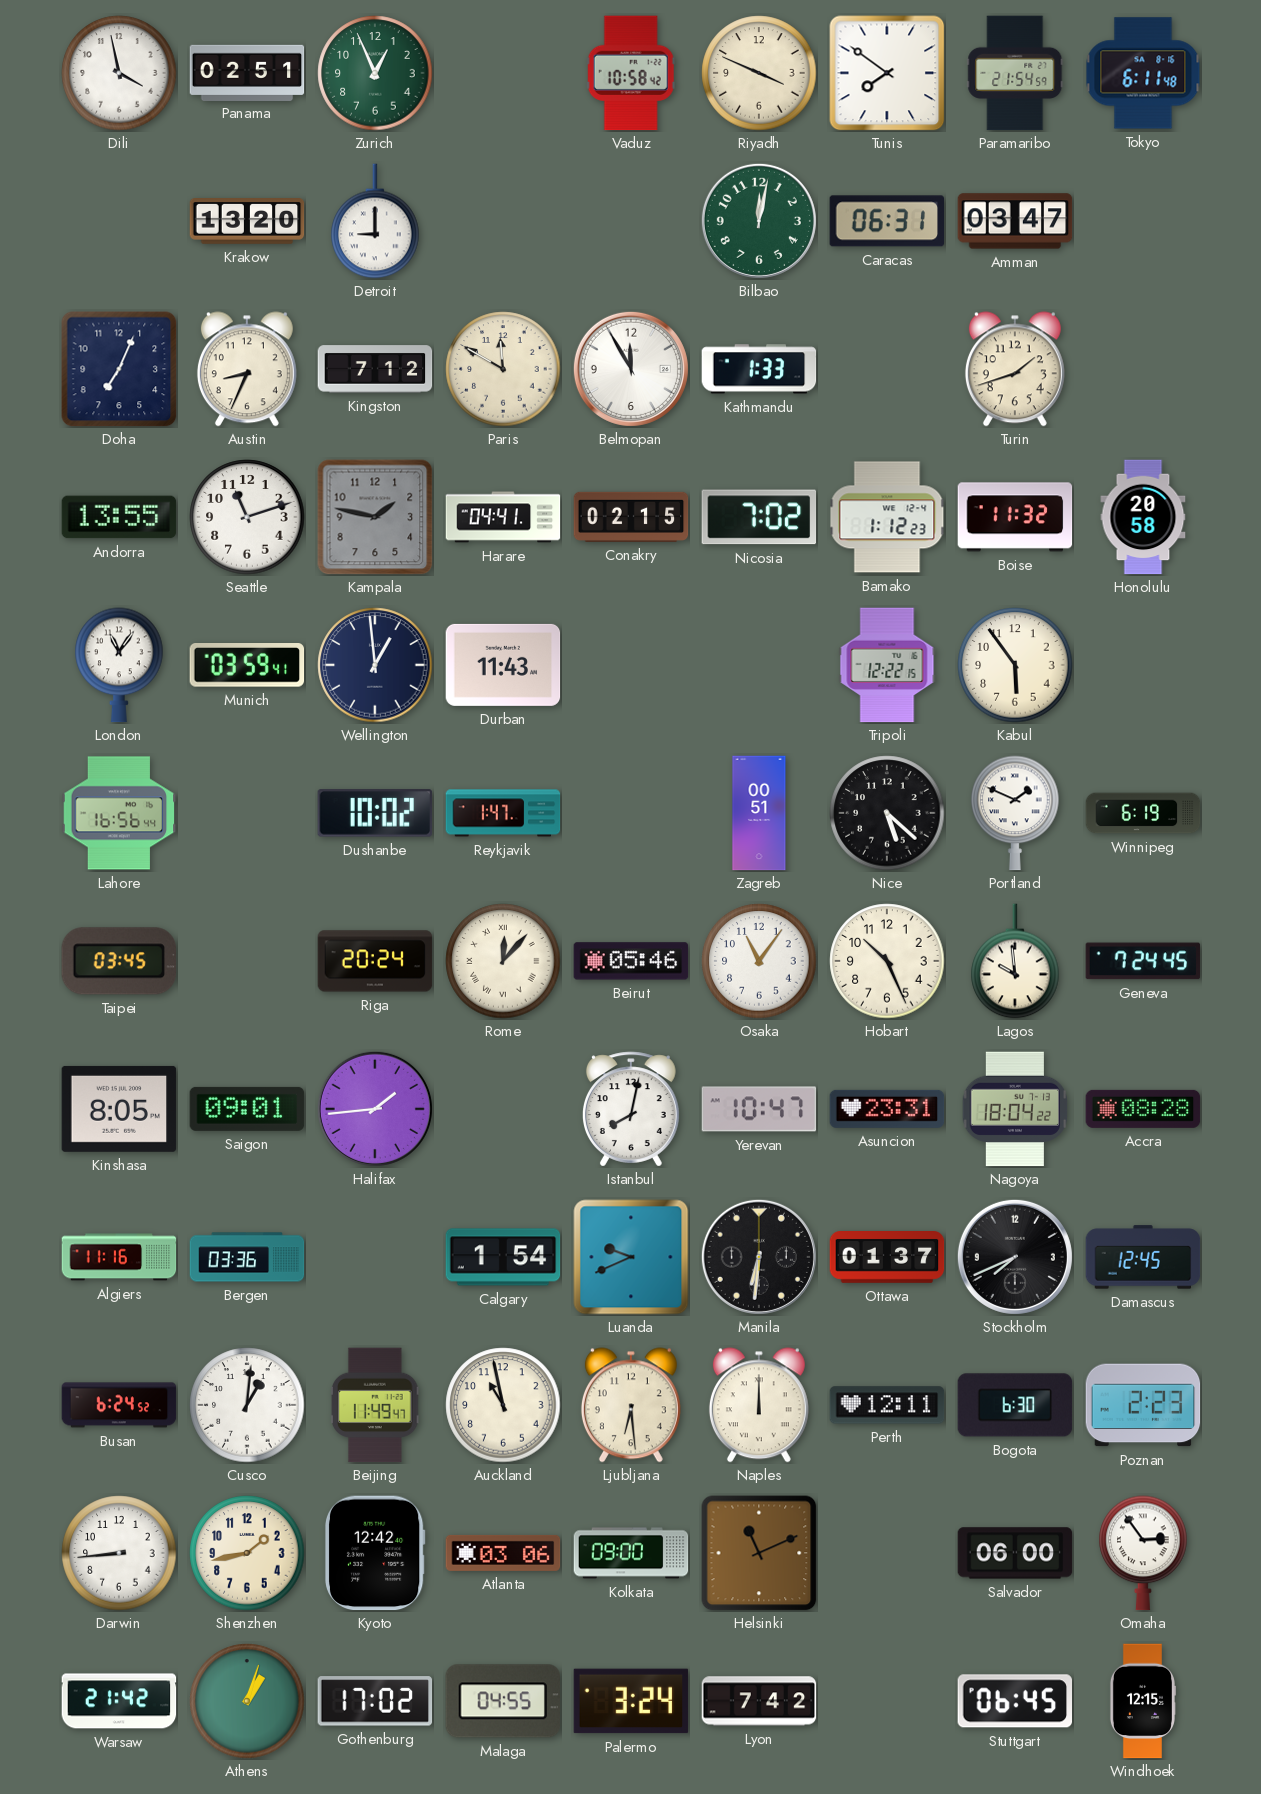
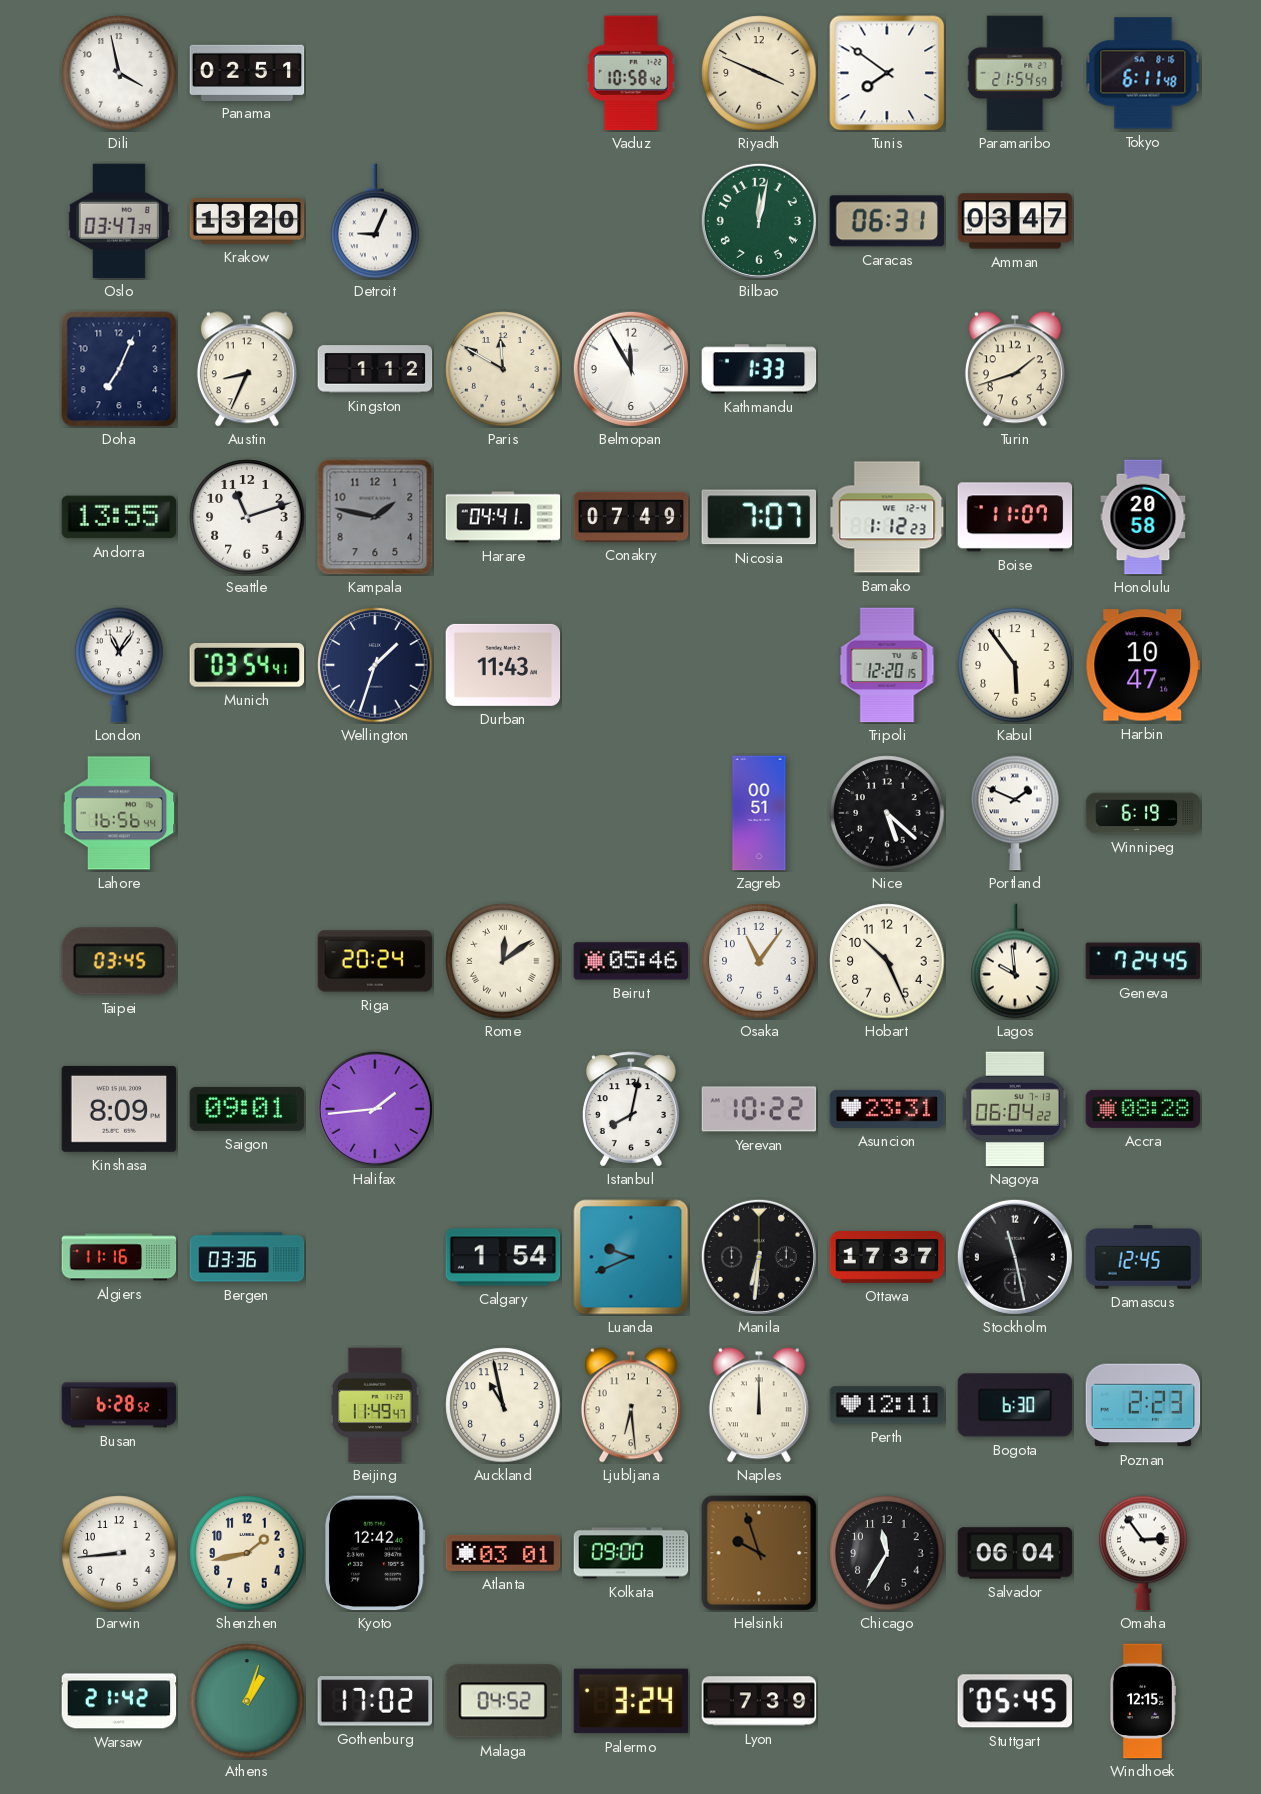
Zurich: 12:56 -> none
Oslo: none -> 03:47
Detroit: 9:00 -> 9:04
Kingston: 7:12 -> 1:12
Conakry: 02:15 -> 07:49
Nicosia: 7:02 -> 7:07
Boise: 11:32 -> 11:07
Munich: 03:59 -> 03:54
Wellington: 12:59 -> 1:33
Tripoli: 12:22 -> 12:20
Harbin: none -> 10:47
Dushanbe: 10:02 -> none
Reykjavik: 1:47 -> none
Rome: 12:07 -> 12:09
Kinshasa: 8:05 -> 8:09
Yerevan: 10:47 -> 10:22
Nagoya: 18:04 -> 06:04
Ottawa: 01:37 -> 17:37
Stockholm: 7:41 -> 11:28
Busan: 6:24 -> 6:28
Cusco: 1:01 -> none
Atlanta: 03:06 -> 03:01
Helsinki: 11:11 -> 9:57
Chicago: none -> 11:35
Salvador: 06:00 -> 06:04
Malaga: 04:55 -> 04:52
Lyon: 7:42 -> 7:39
Stuttgart: 06:45 -> 05:45
